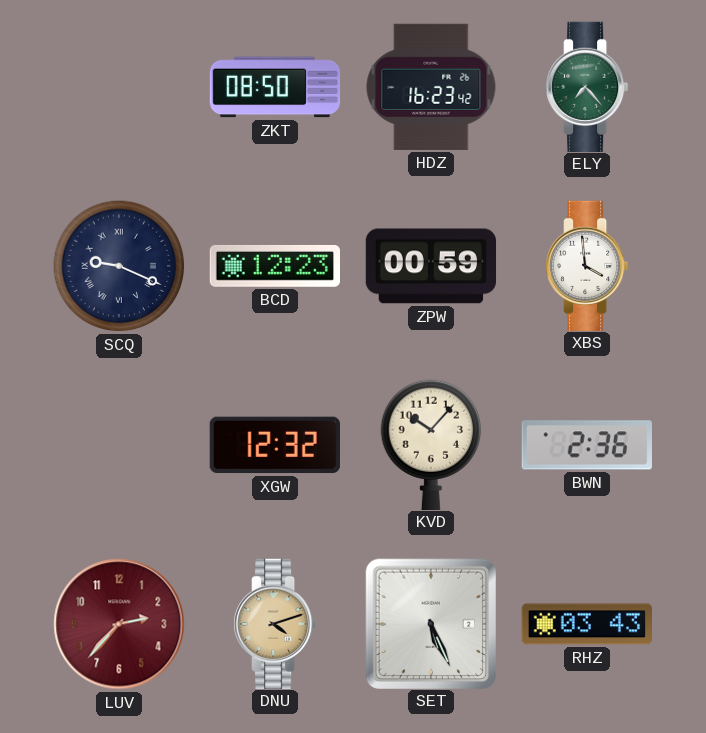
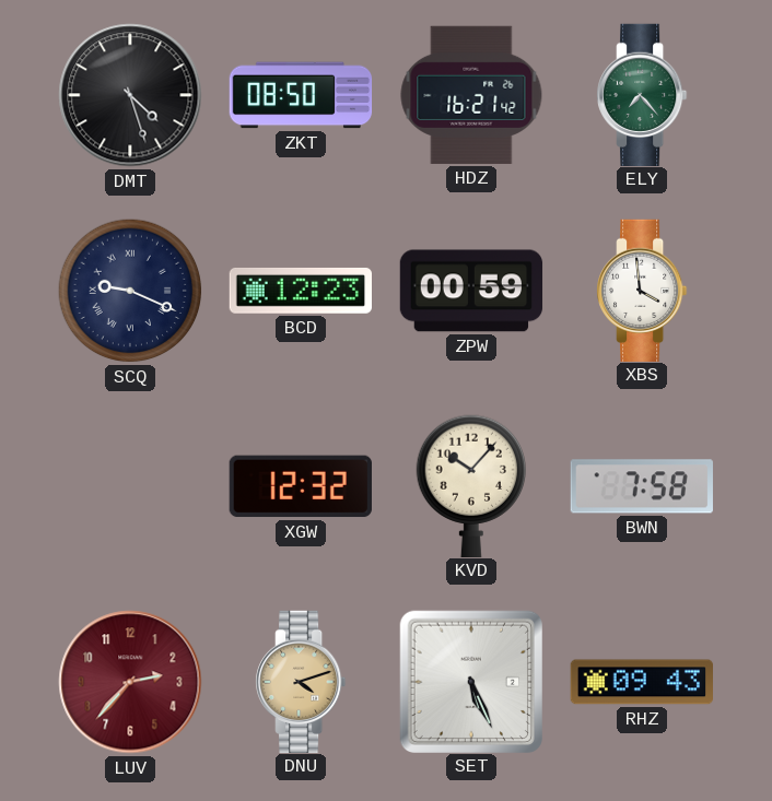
DMT: none -> 4:27
HDZ: 16:23 -> 16:21
BWN: 2:36 -> 7:58
RHZ: 03:43 -> 09:43
